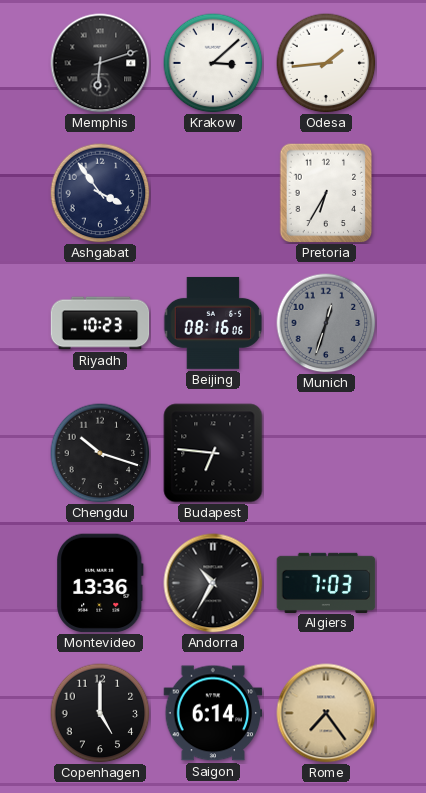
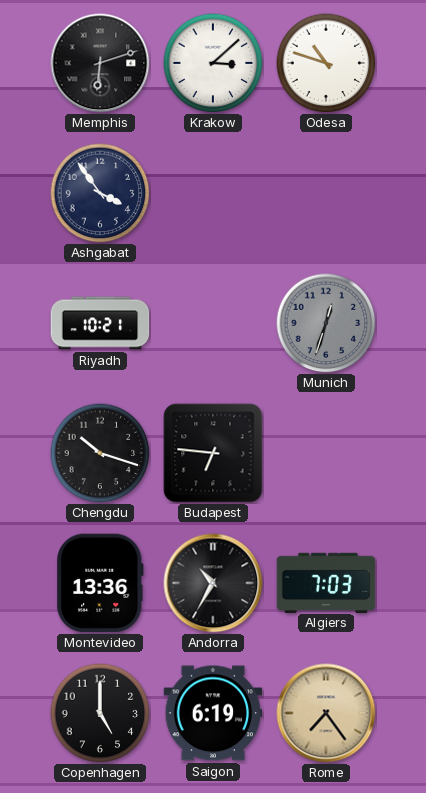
Odesa: 1:44 -> 10:48
Pretoria: 6:35 -> none
Riyadh: 10:23 -> 10:21
Beijing: 08:16 -> none
Saigon: 6:14 -> 6:19
